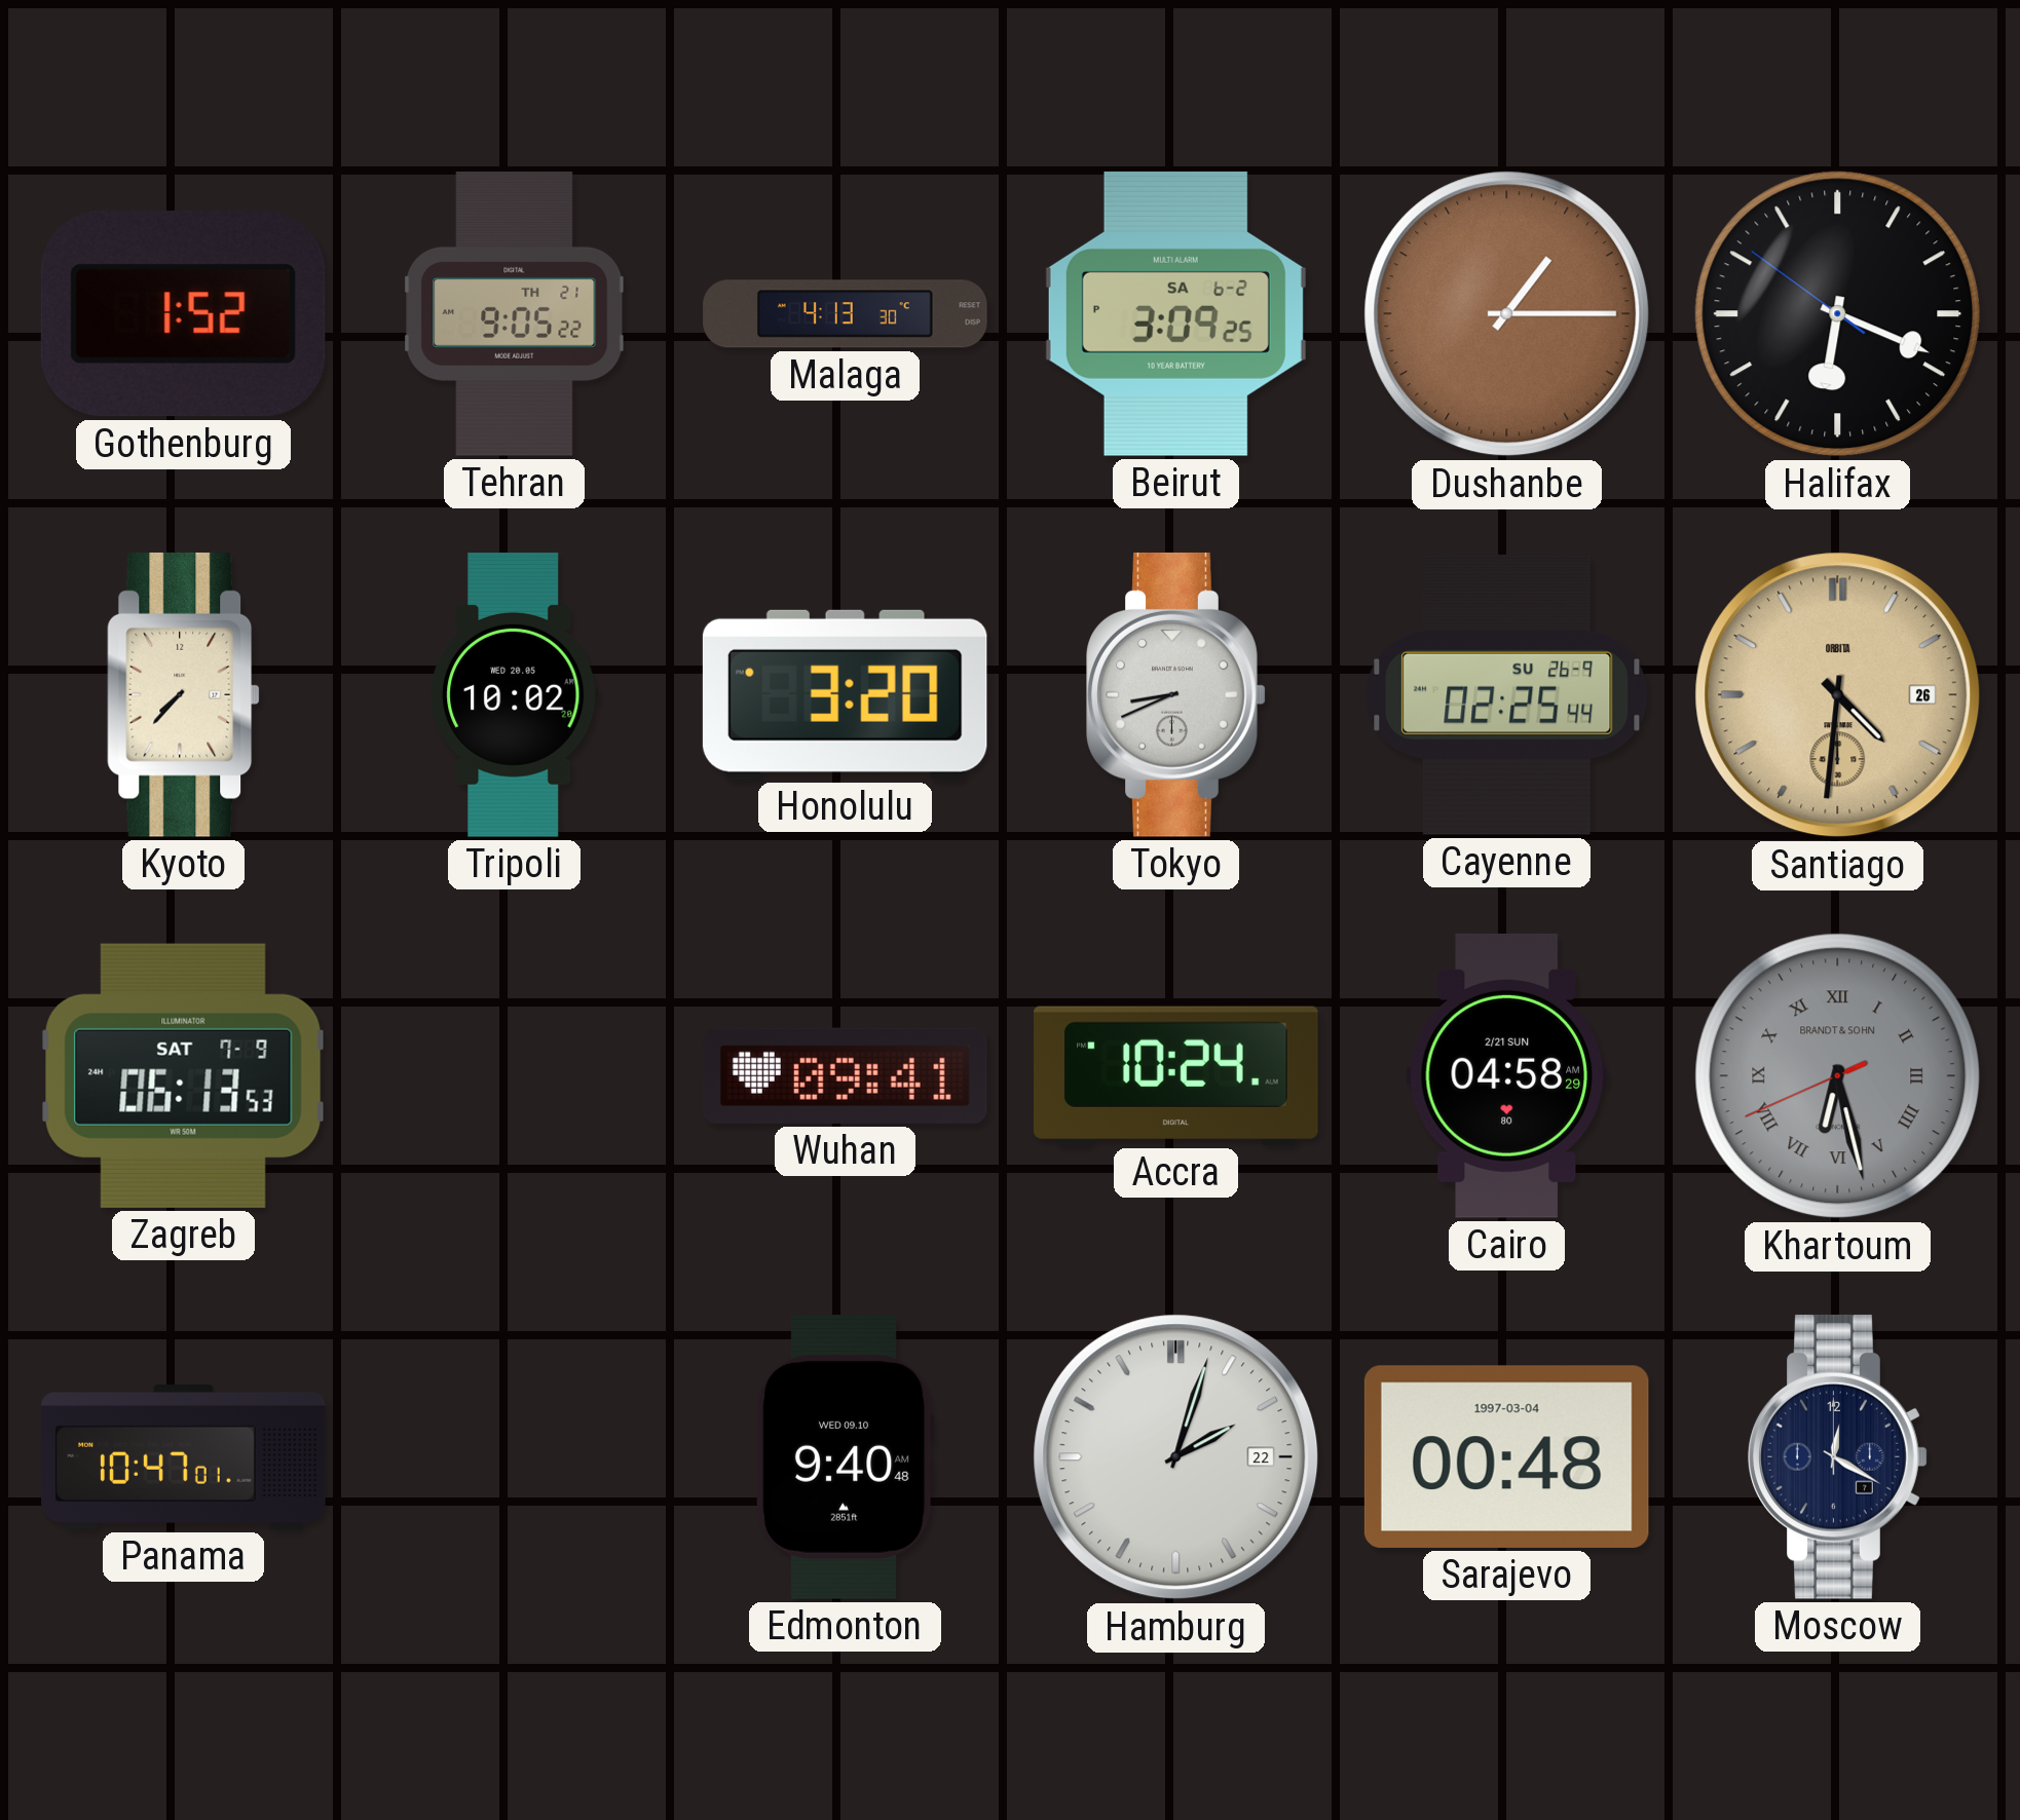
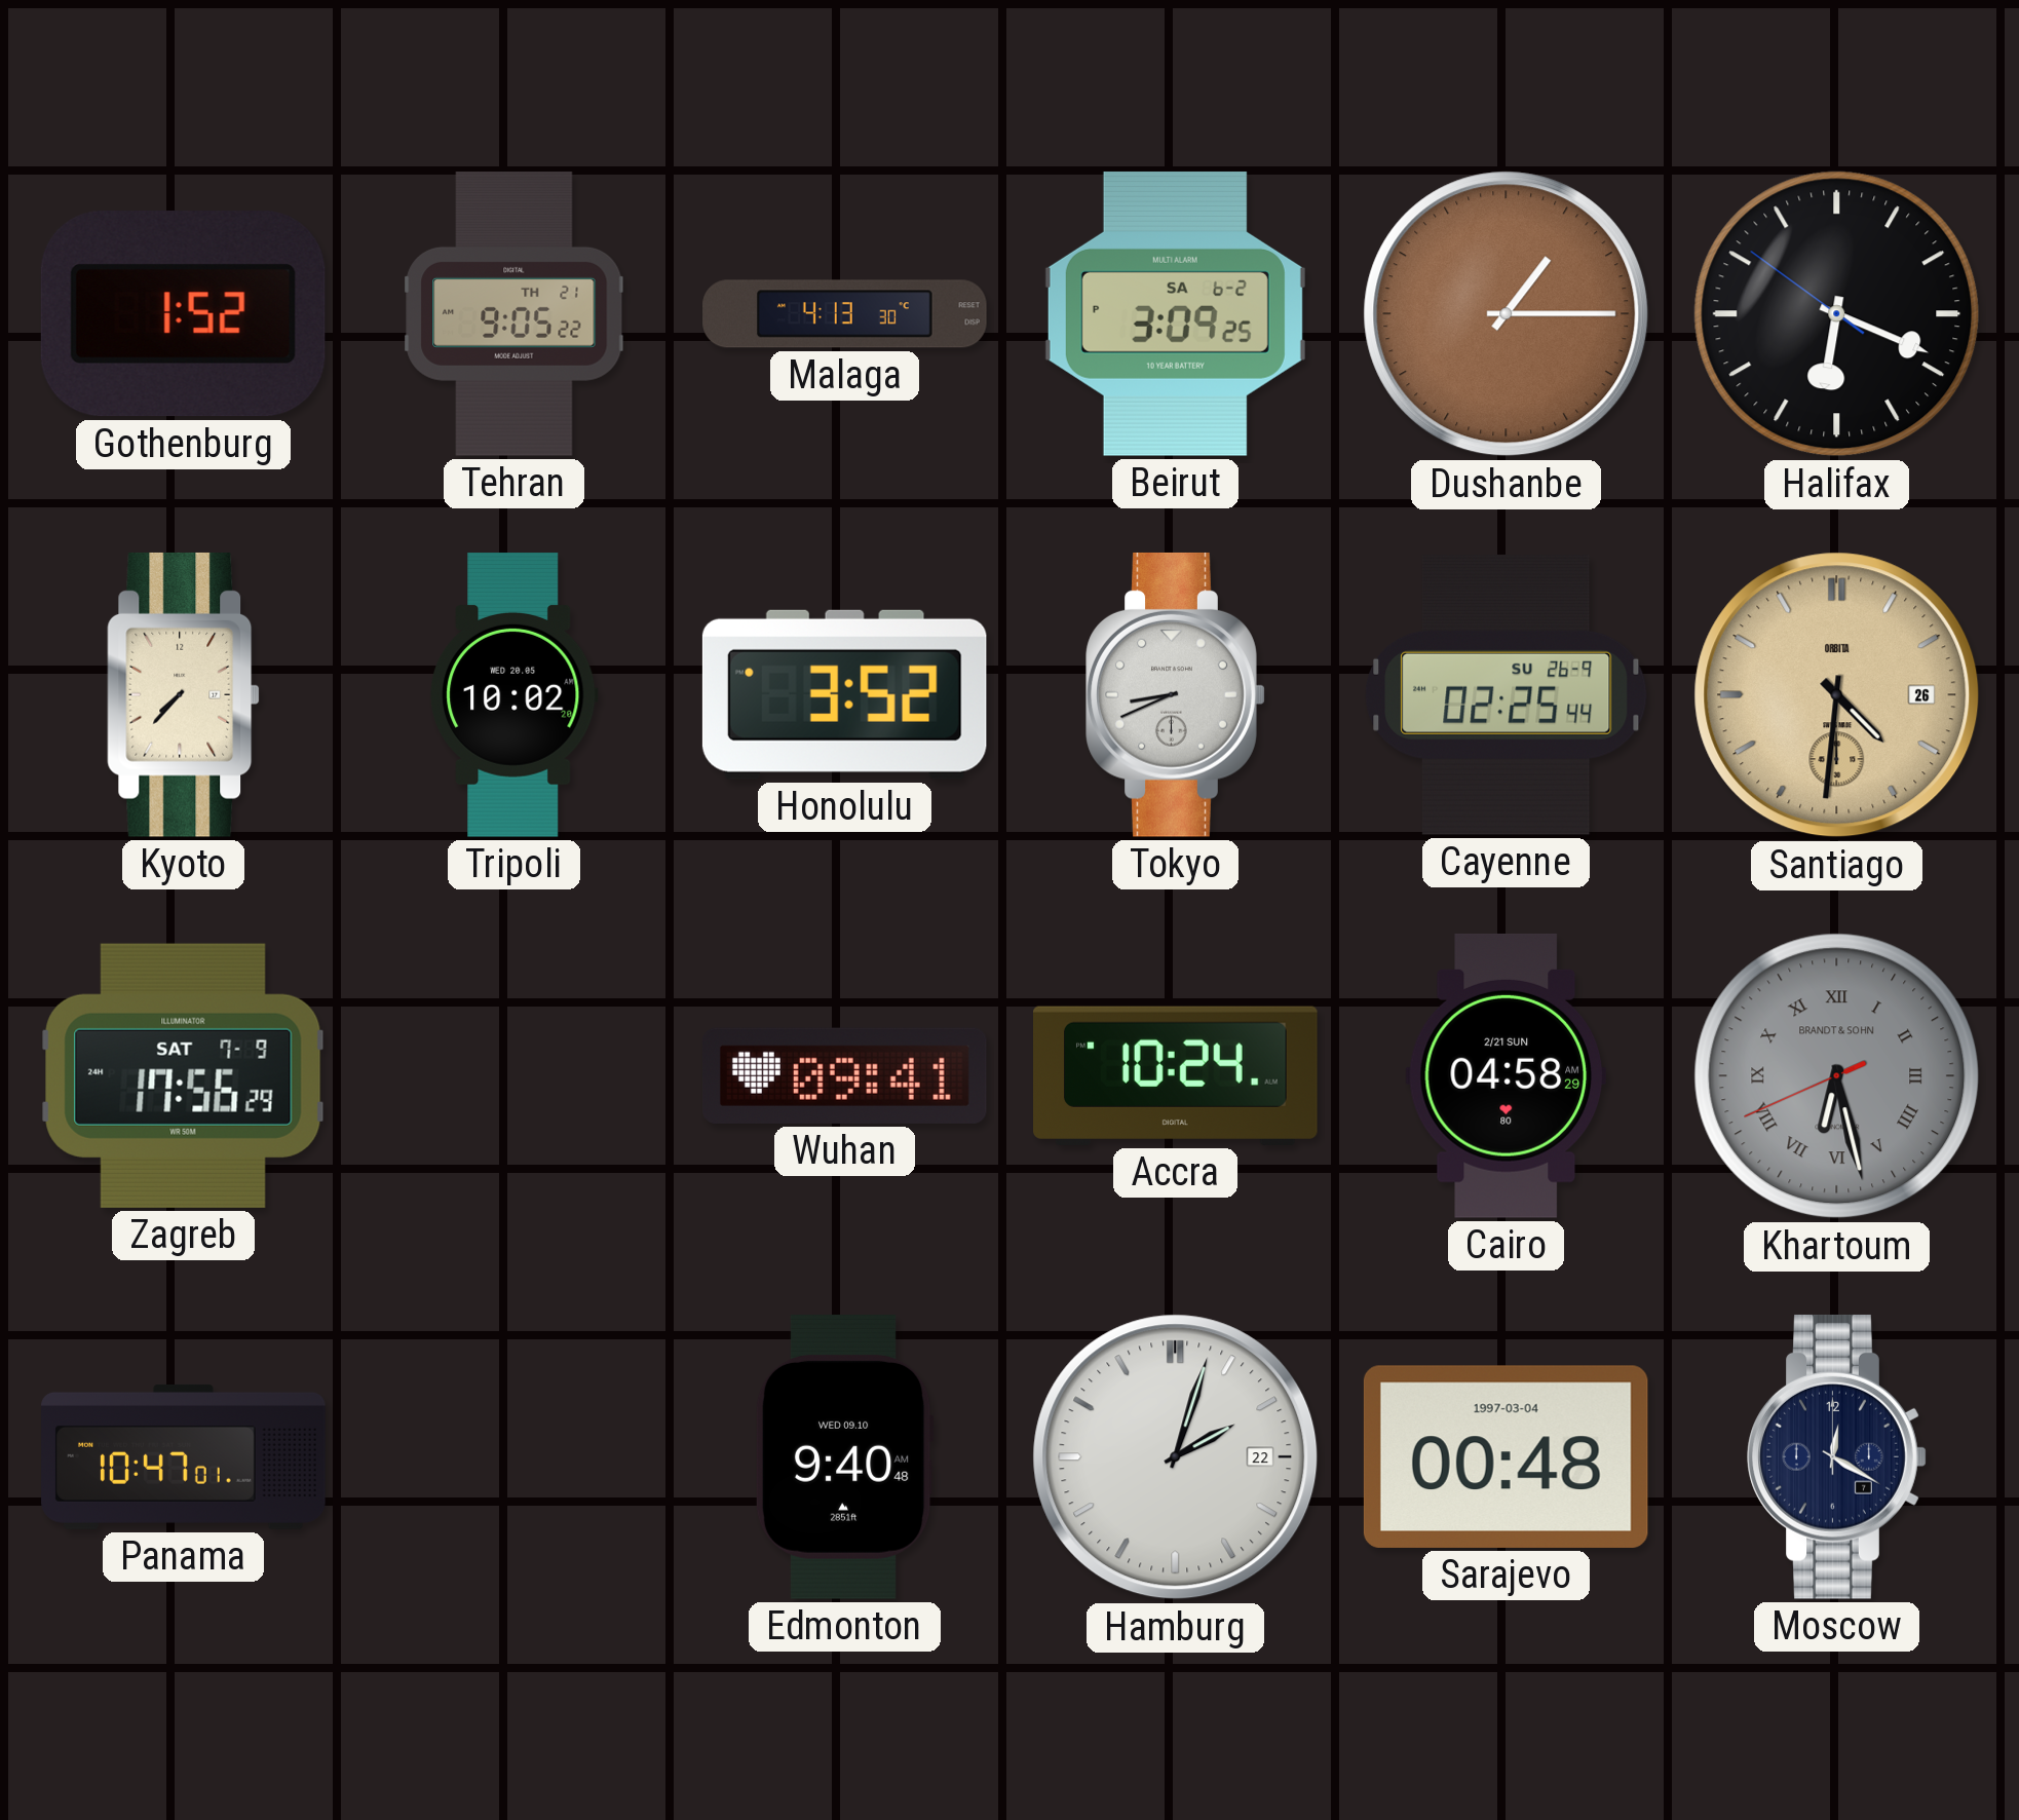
Honolulu: 3:20 -> 3:52
Zagreb: 06:13 -> 17:56
